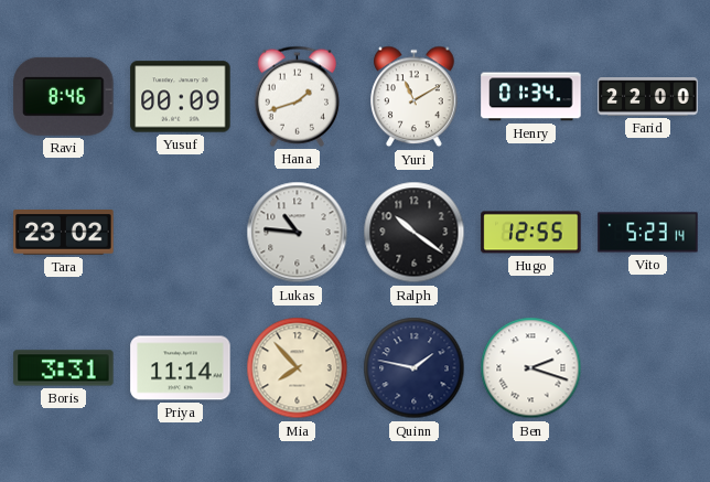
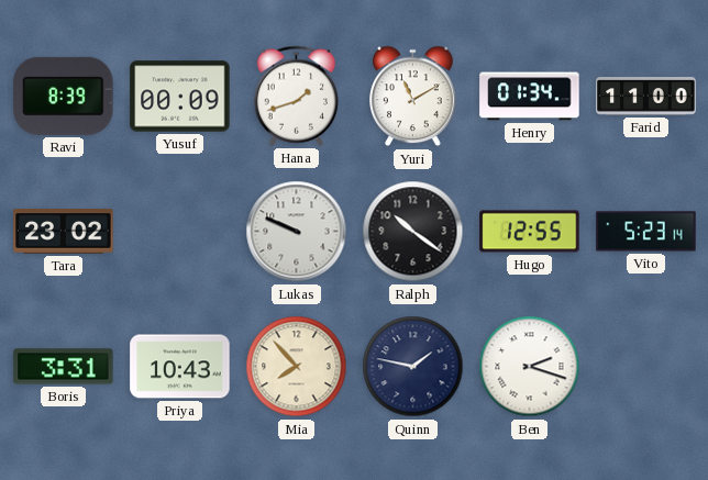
Ravi: 8:46 -> 8:39
Farid: 22:00 -> 11:00
Lukas: 10:46 -> 9:49
Priya: 11:14 -> 10:43
